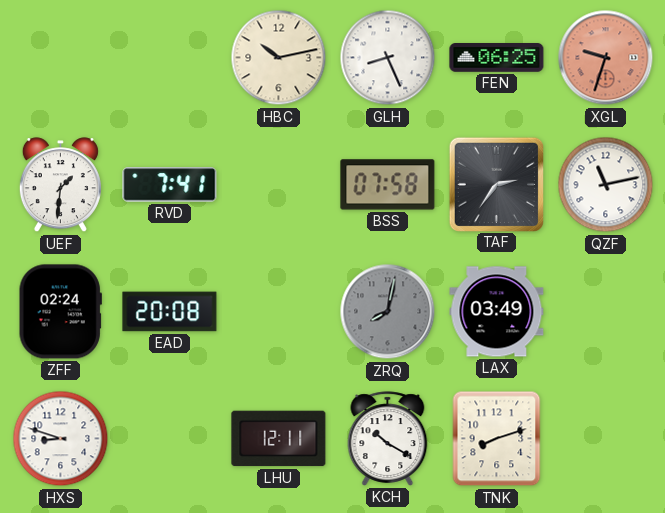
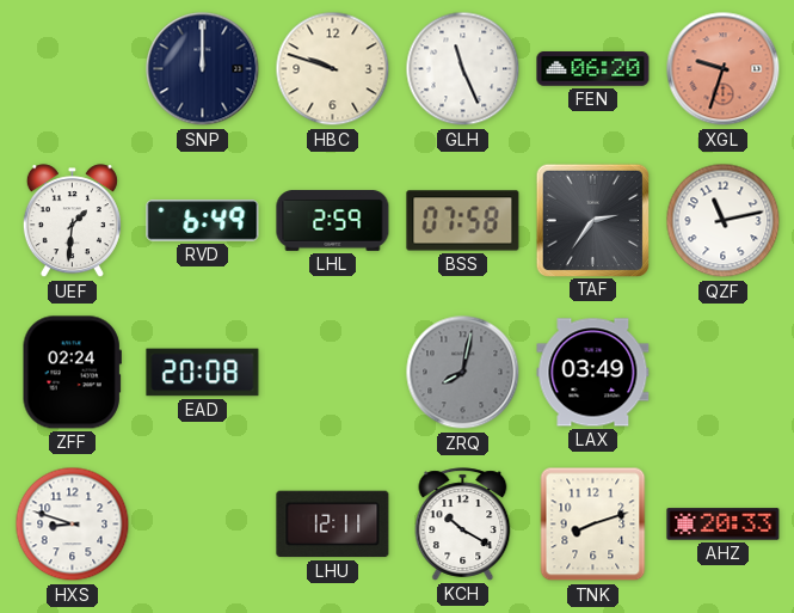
SNP: none -> 12:00
HBC: 10:13 -> 9:48
GLH: 8:26 -> 11:26
FEN: 06:25 -> 06:20
RVD: 7:41 -> 6:49
LHL: none -> 2:59
AHZ: none -> 20:33
